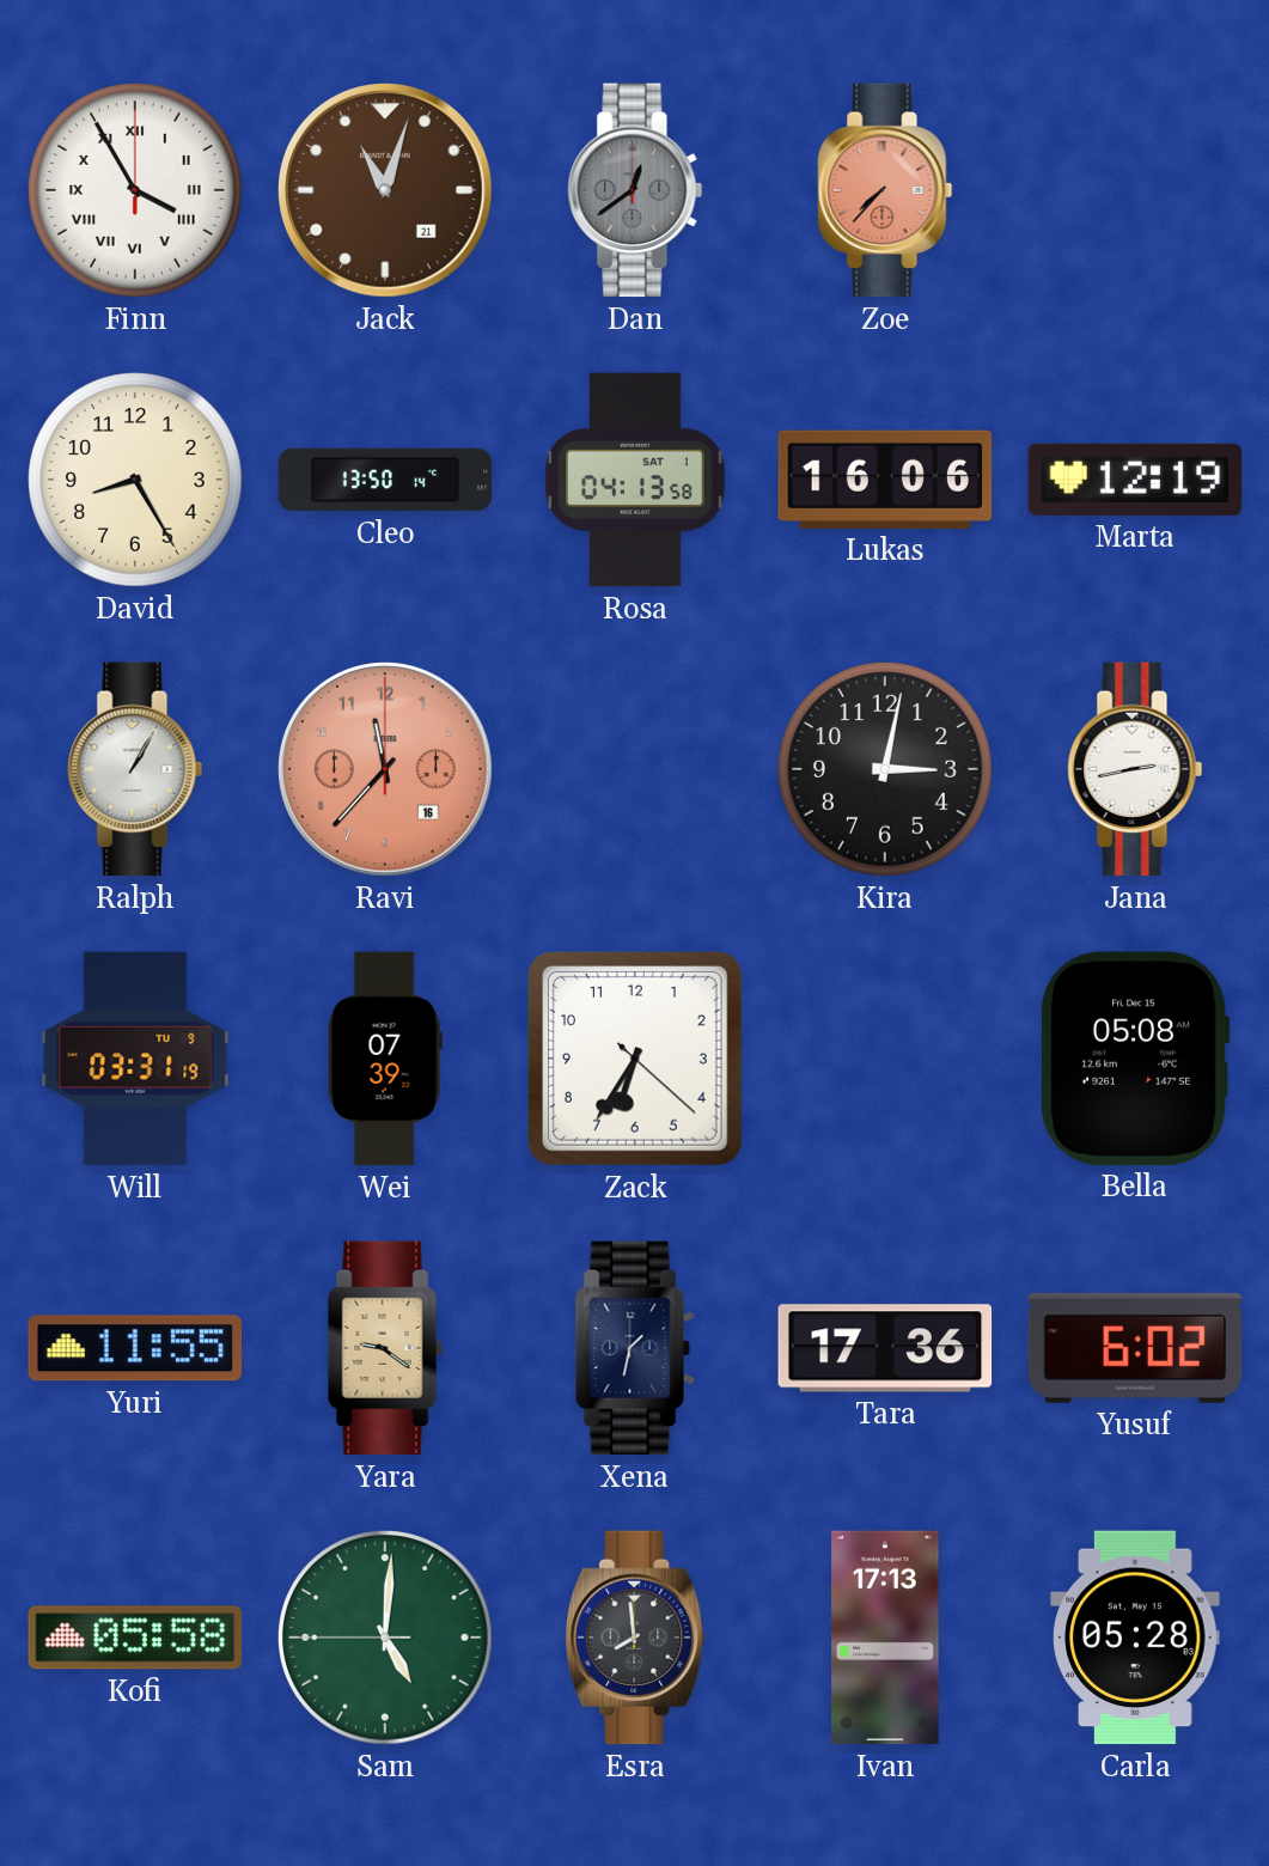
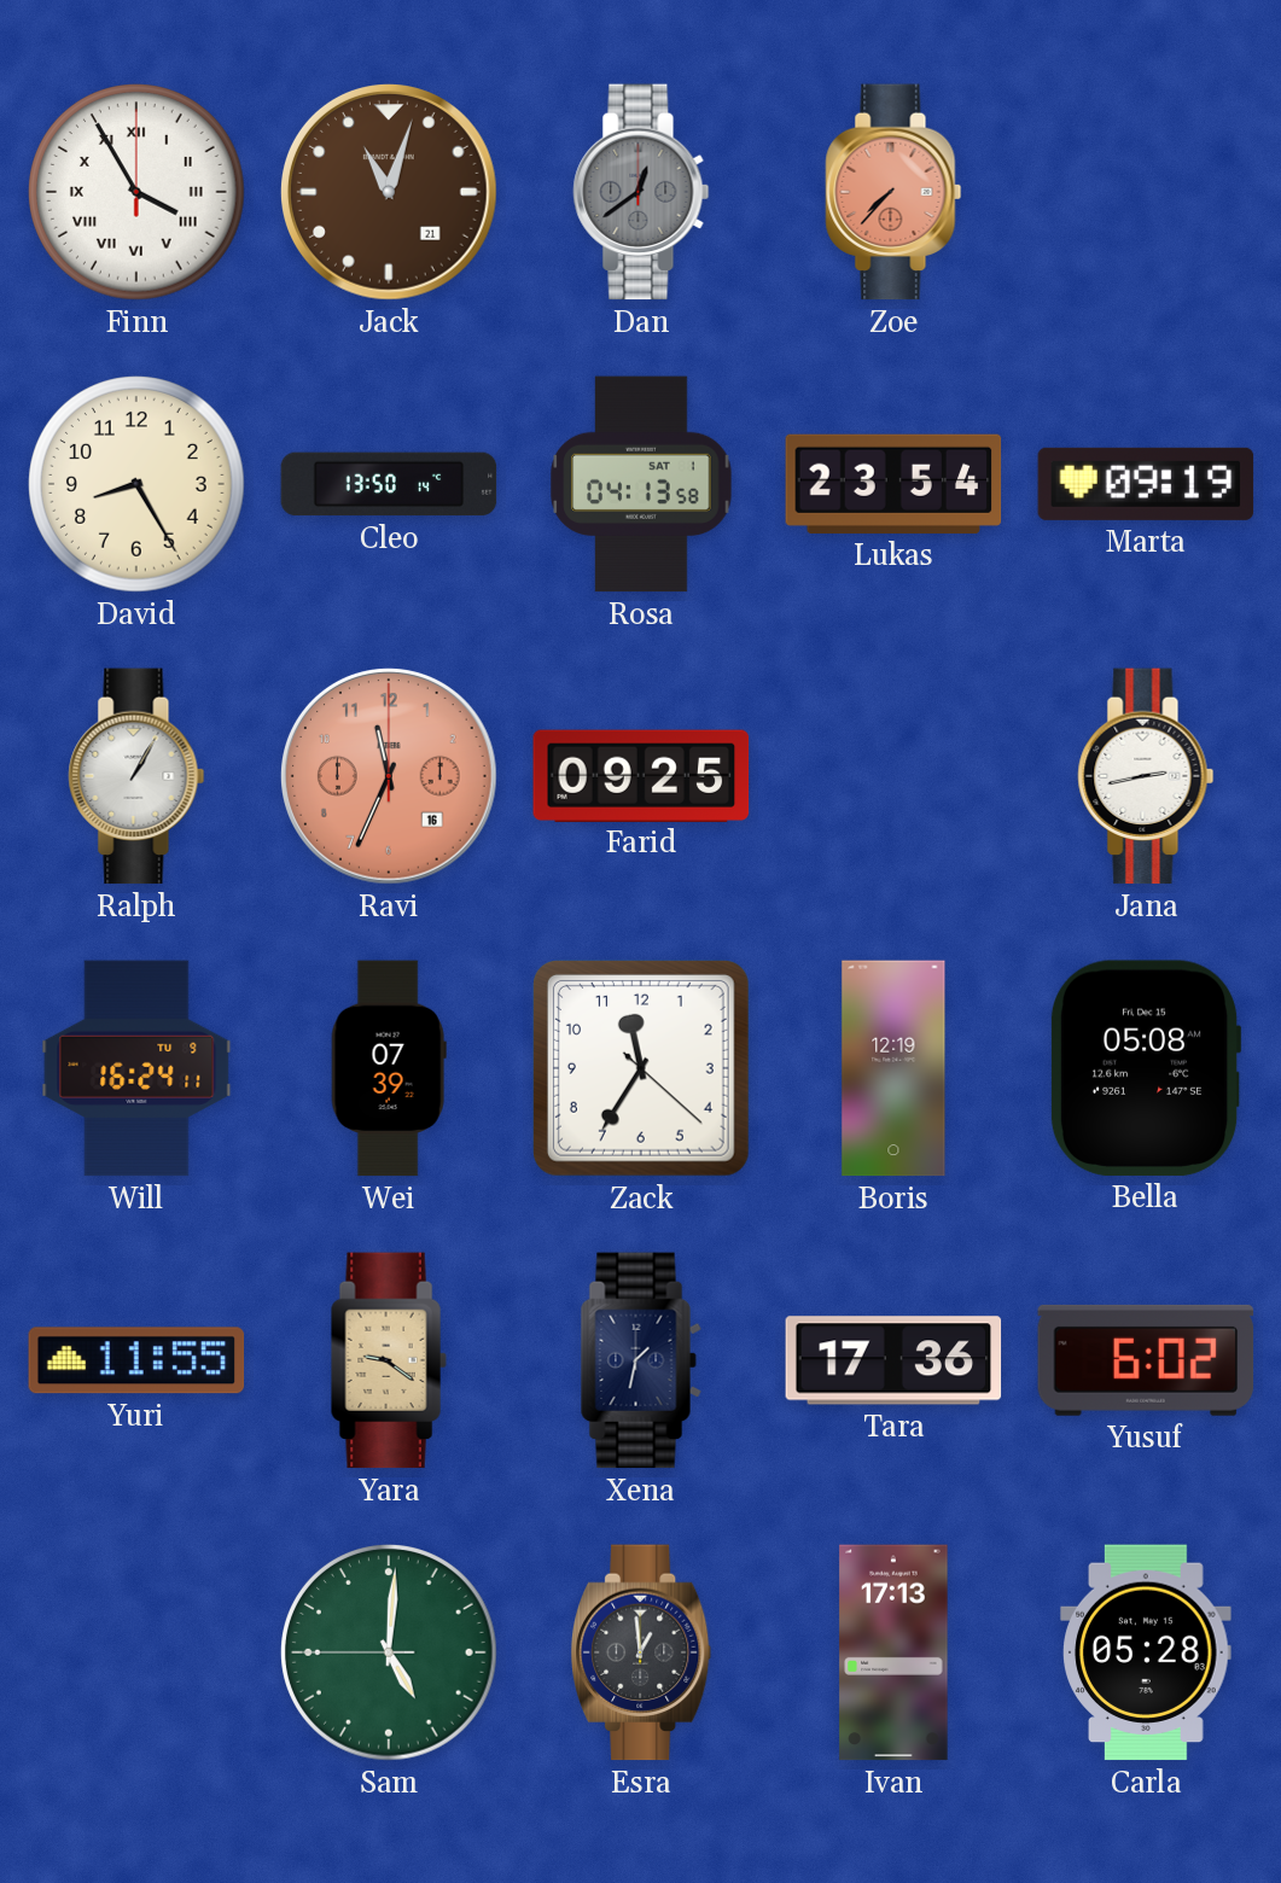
Lukas: 16:06 -> 23:54
Marta: 12:19 -> 09:19
Ravi: 11:37 -> 11:34
Farid: none -> 09:25
Kira: 3:02 -> none
Will: 03:31 -> 16:24
Zack: 6:35 -> 11:35
Boris: none -> 12:19
Kofi: 05:58 -> none
Esra: 7:59 -> 12:59
